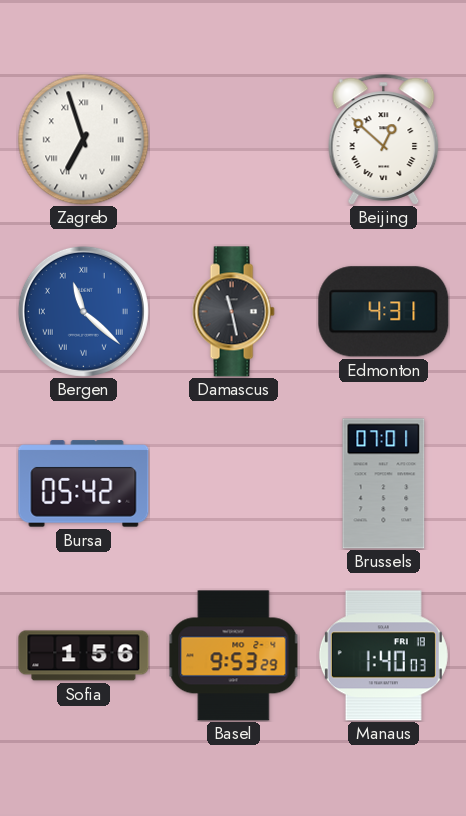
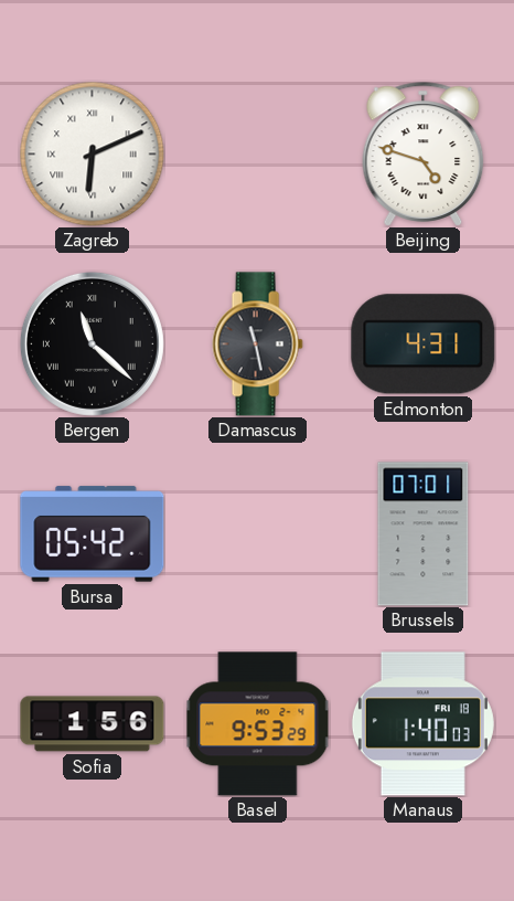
Zagreb: 6:57 -> 6:11
Beijing: 12:52 -> 4:48
Bergen dial: blue -> black
